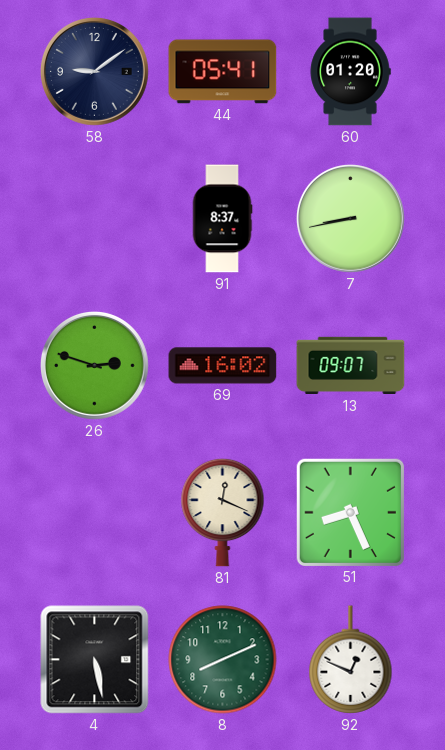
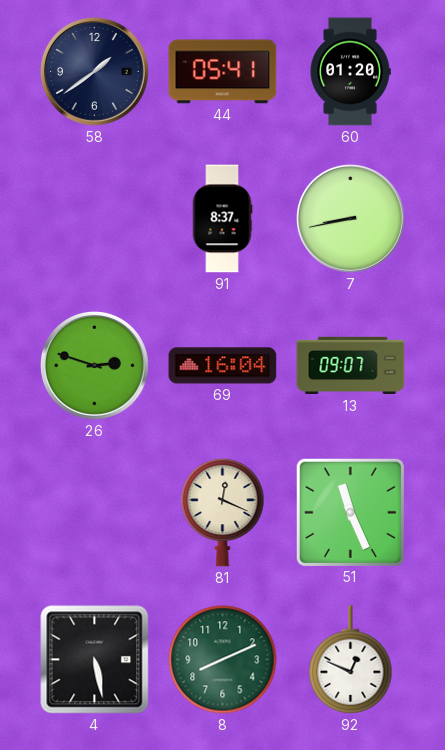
58: 9:09 -> 1:39
69: 16:02 -> 16:04
51: 8:26 -> 11:26
